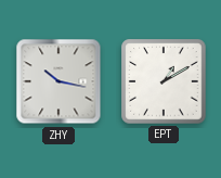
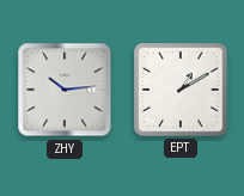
ZHY: 10:17 -> 10:14
